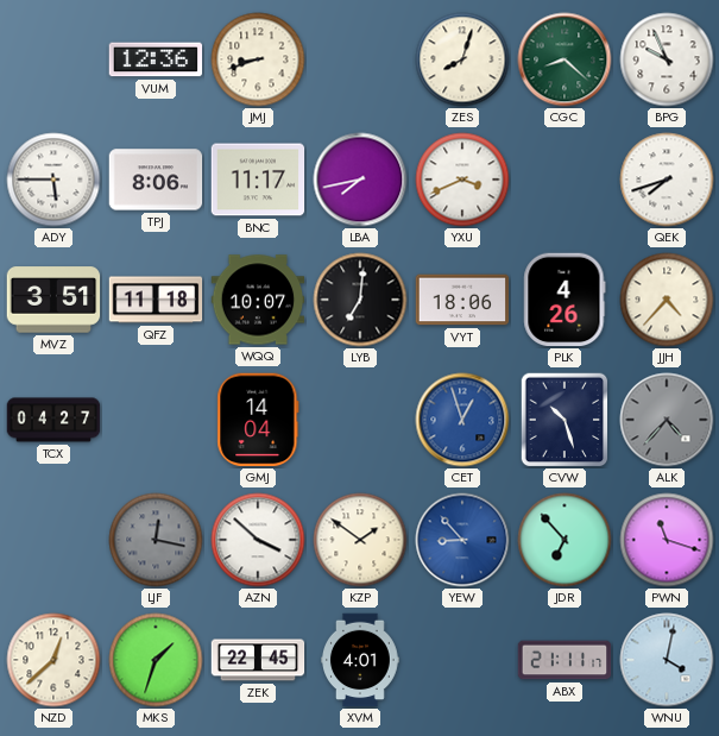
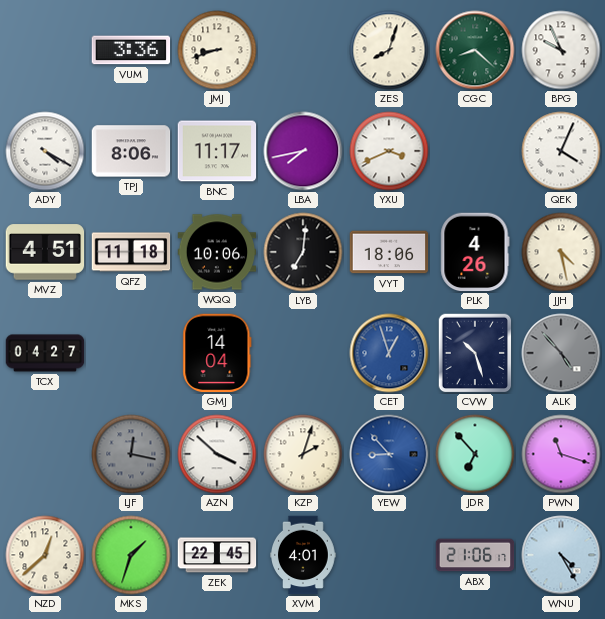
VUM: 12:36 -> 3:36
ADY: 5:45 -> 4:20
QEK: 7:42 -> 4:04
MVZ: 3:51 -> 4:51
WQQ: 10:07 -> 10:06
JJH: 4:37 -> 4:28
ALK: 4:37 -> 4:53
KZP: 1:51 -> 2:03
ABX: 21:11 -> 21:06
WNU: 4:02 -> 4:25
